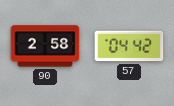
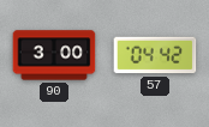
90: 2:58 -> 3:00
